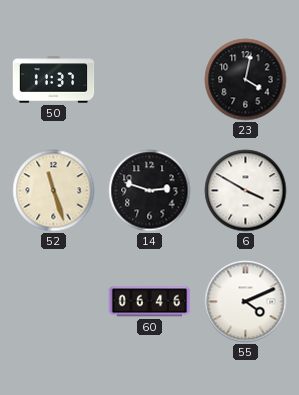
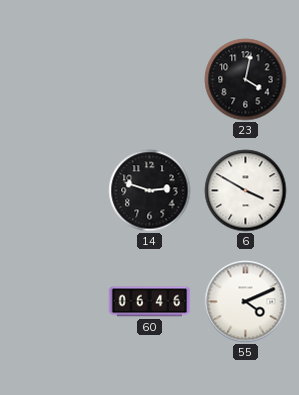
50: 11:37 -> none
52: 11:27 -> none
